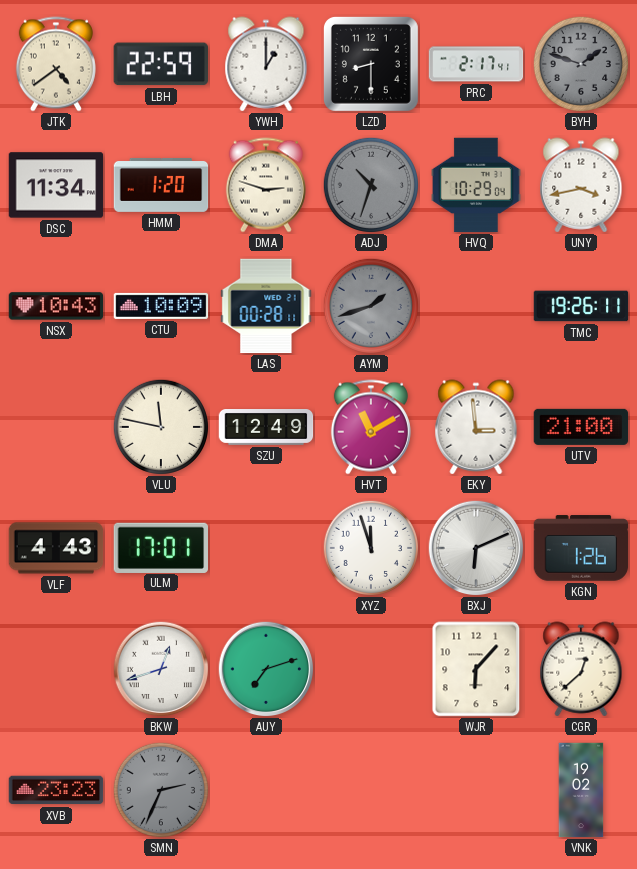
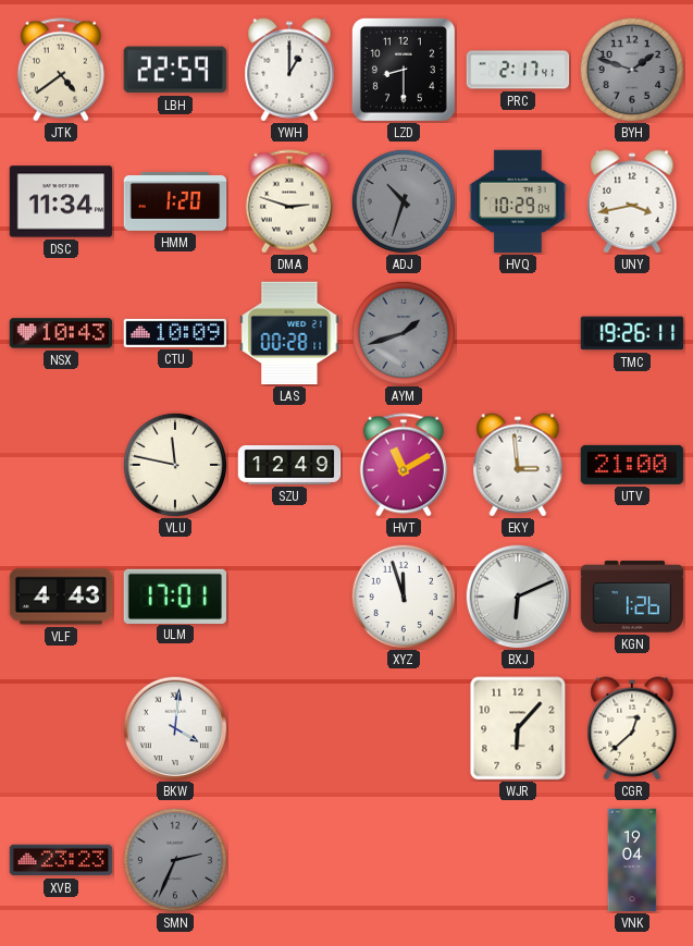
BKW: 12:42 -> 4:01
AUY: 7:12 -> none
VNK: 19:02 -> 19:04
